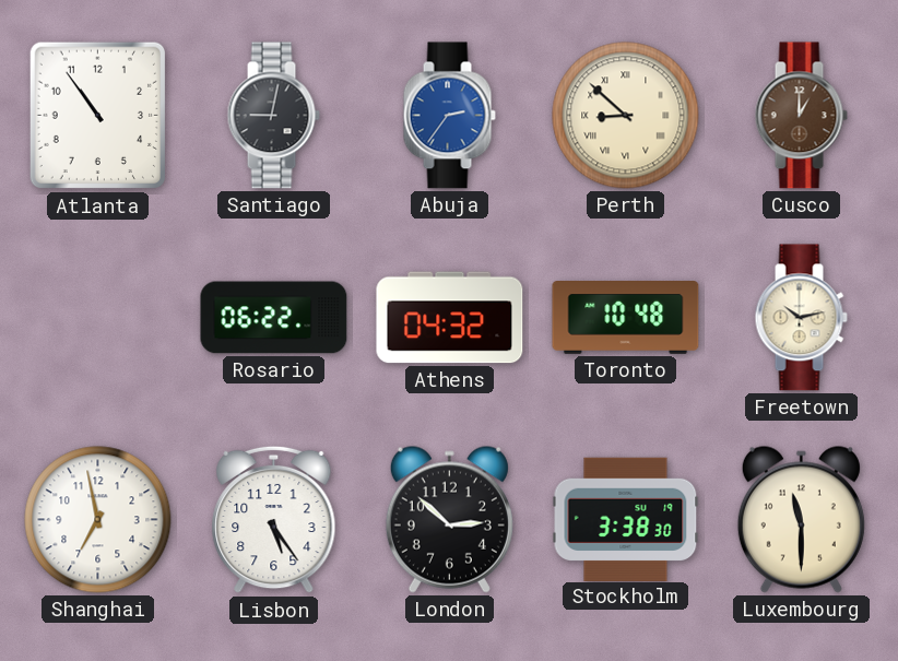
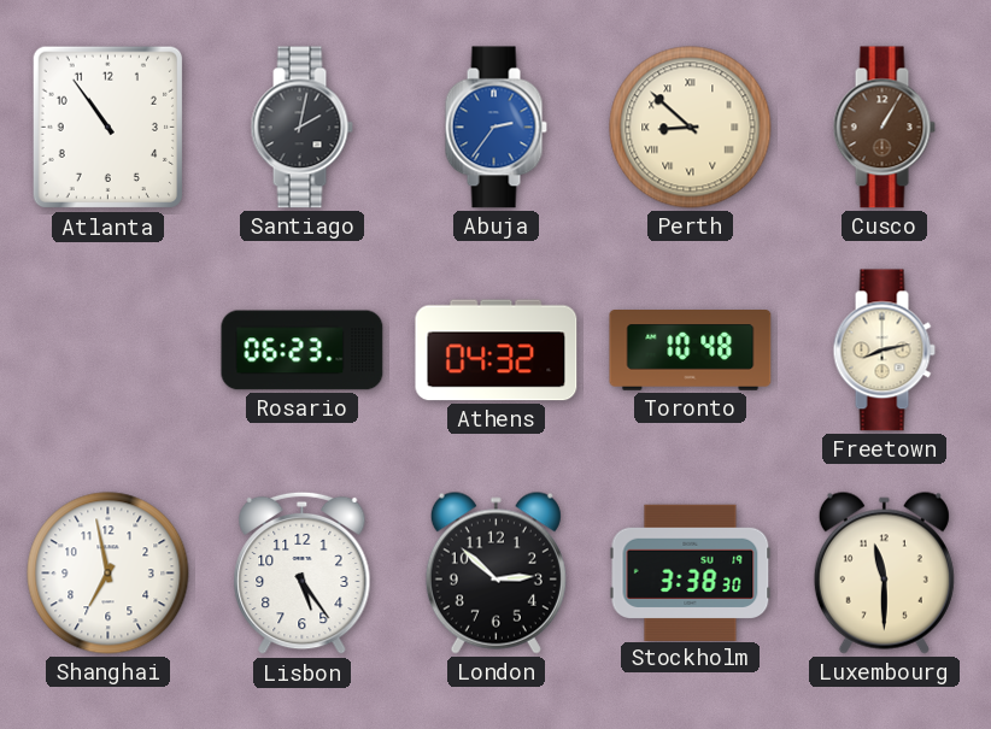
Santiago: 9:02 -> 2:02
Cusco: 1:00 -> 1:05
Rosario: 06:22 -> 06:23
Freetown: 10:13 -> 8:13
